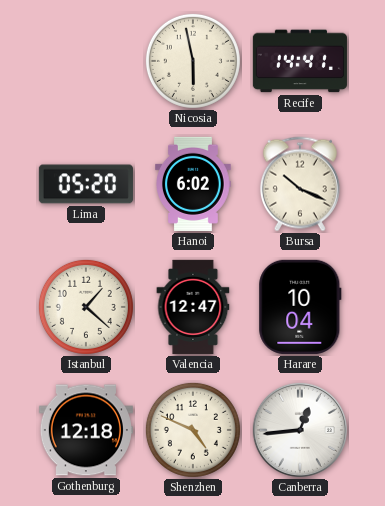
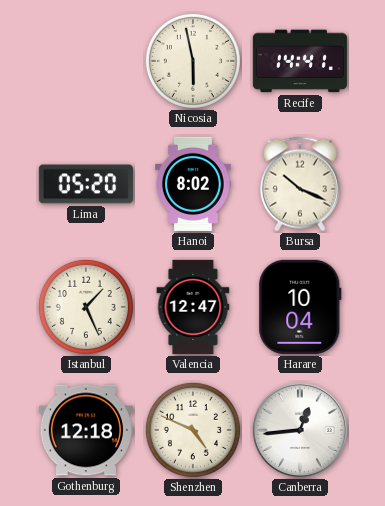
Hanoi: 6:02 -> 8:02
Istanbul: 1:22 -> 1:26
